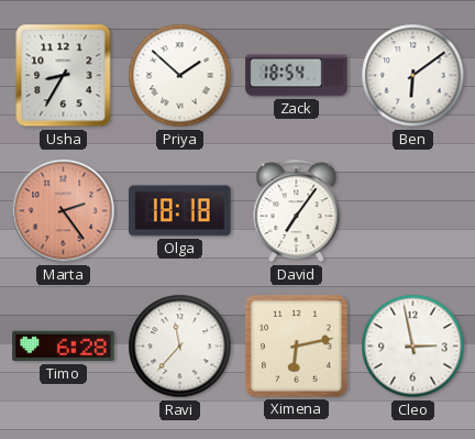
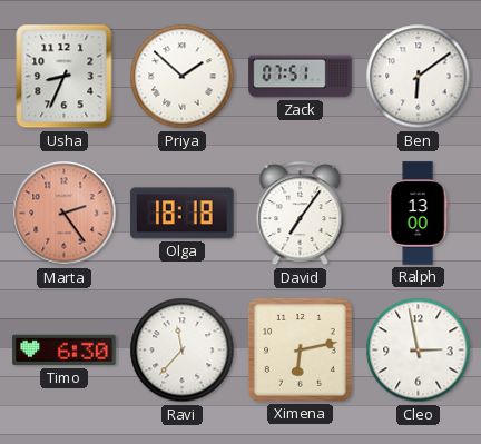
Usha: 8:35 -> 8:34
Zack: 18:54 -> 07:51
Ralph: none -> 13:00
Timo: 6:28 -> 6:30
